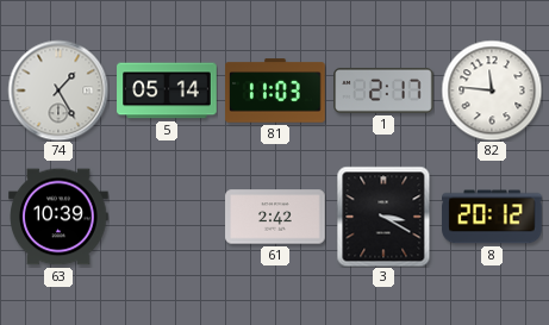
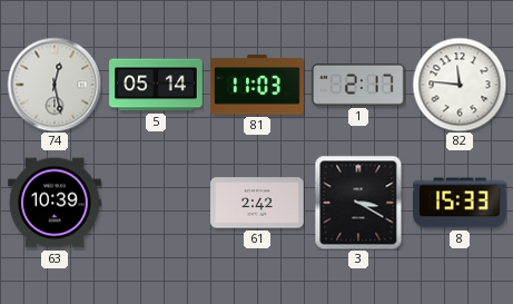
74: 1:25 -> 12:28
8: 20:12 -> 15:33
